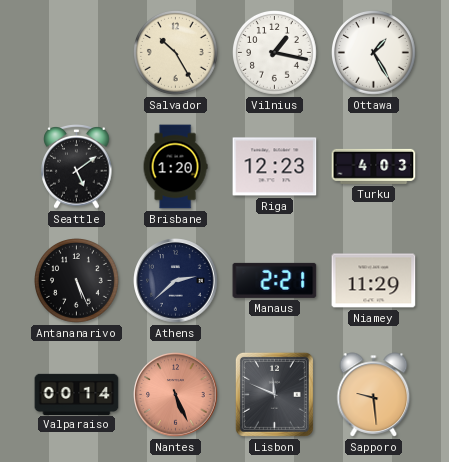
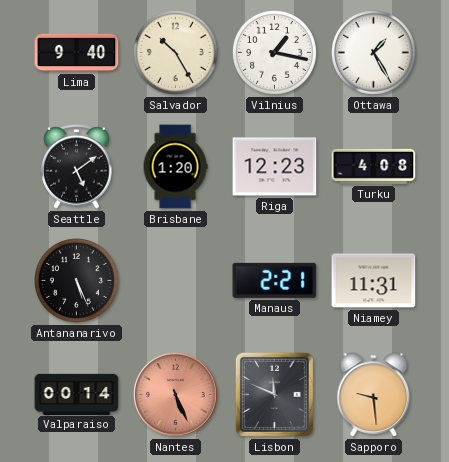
Lima: none -> 9:40
Turku: 4:03 -> 4:08
Athens: 2:38 -> none
Niamey: 11:29 -> 11:31
